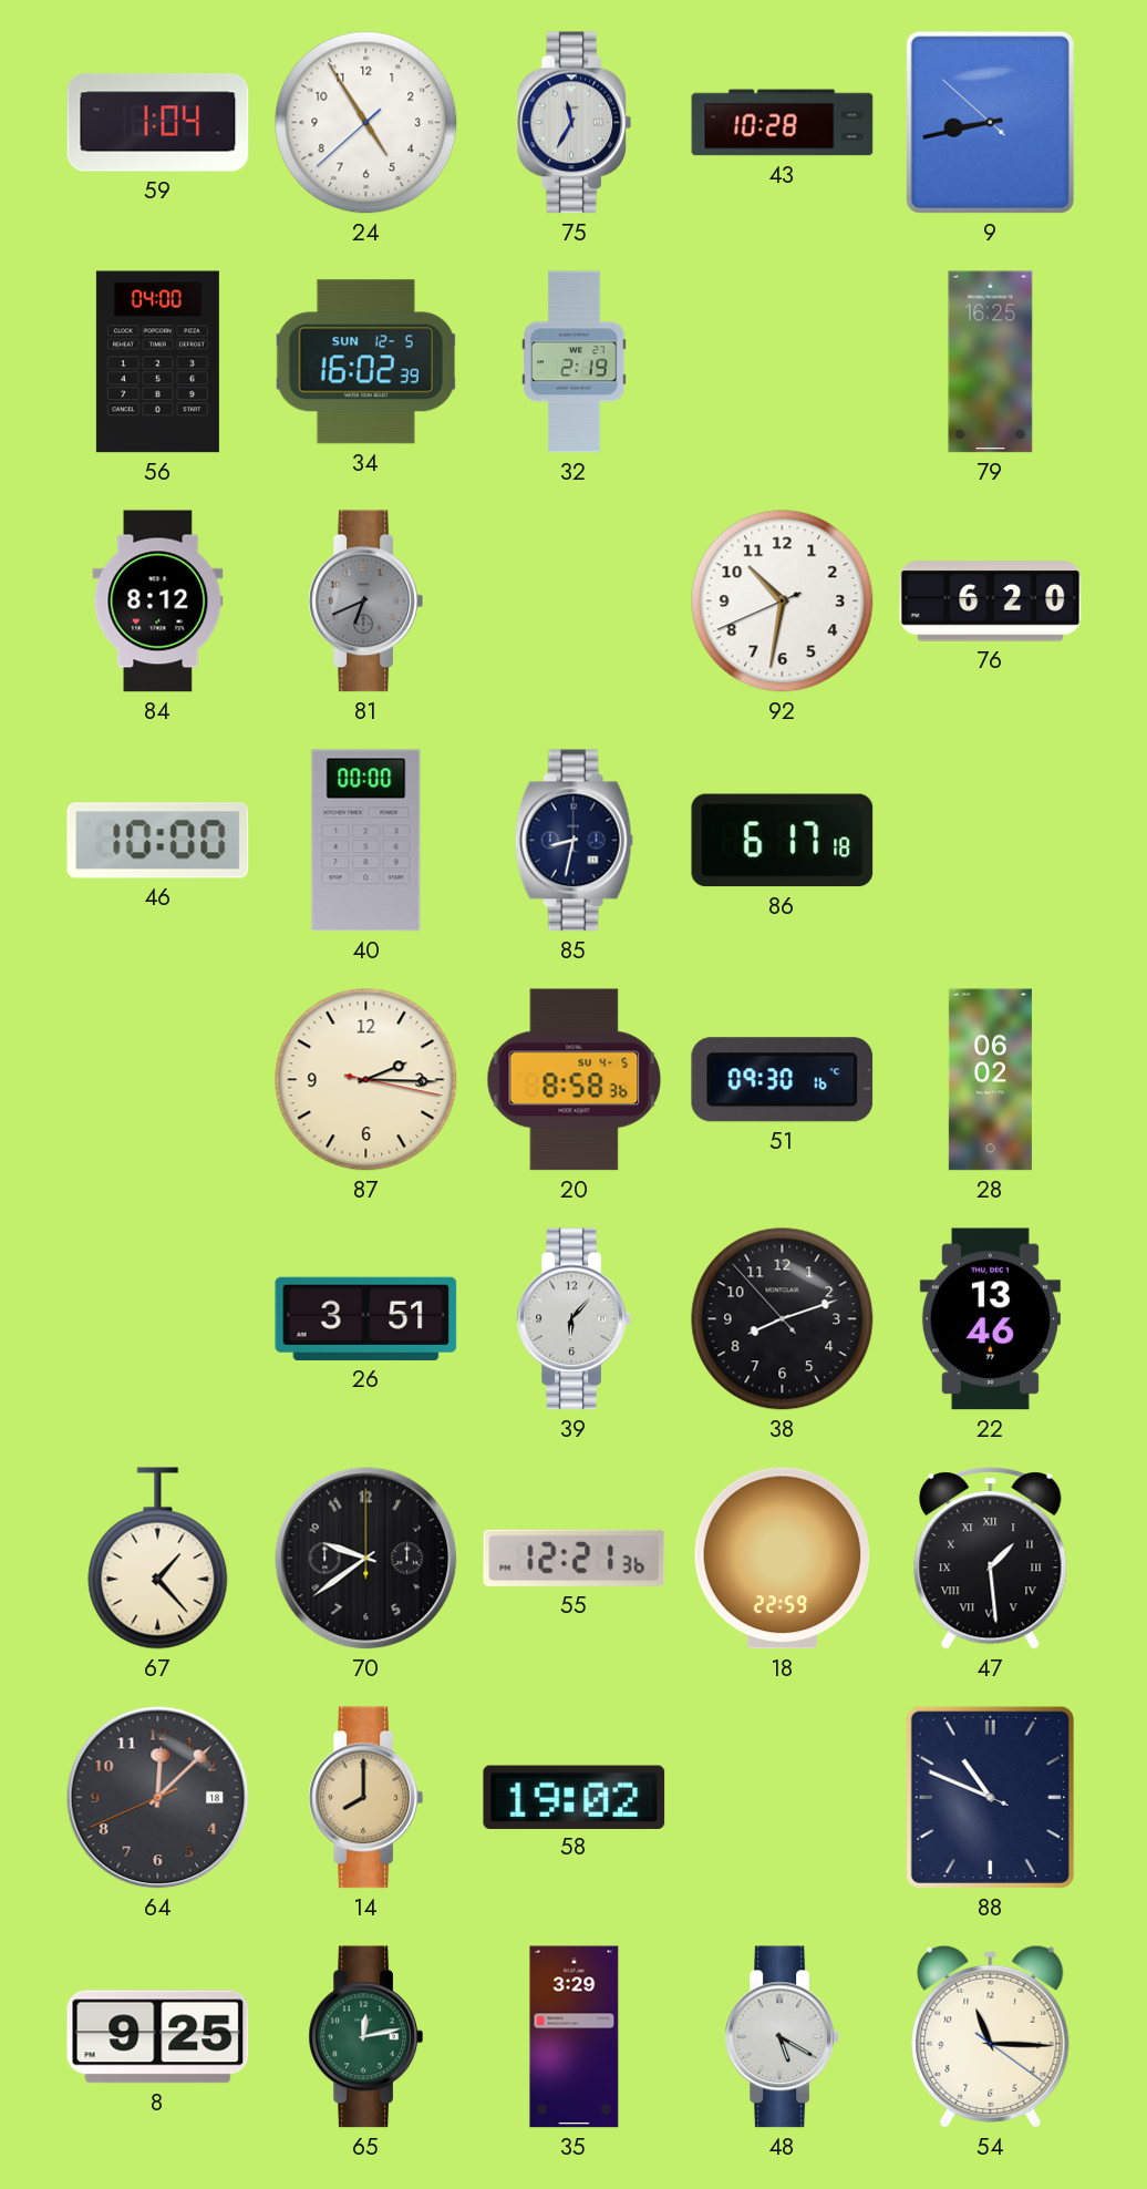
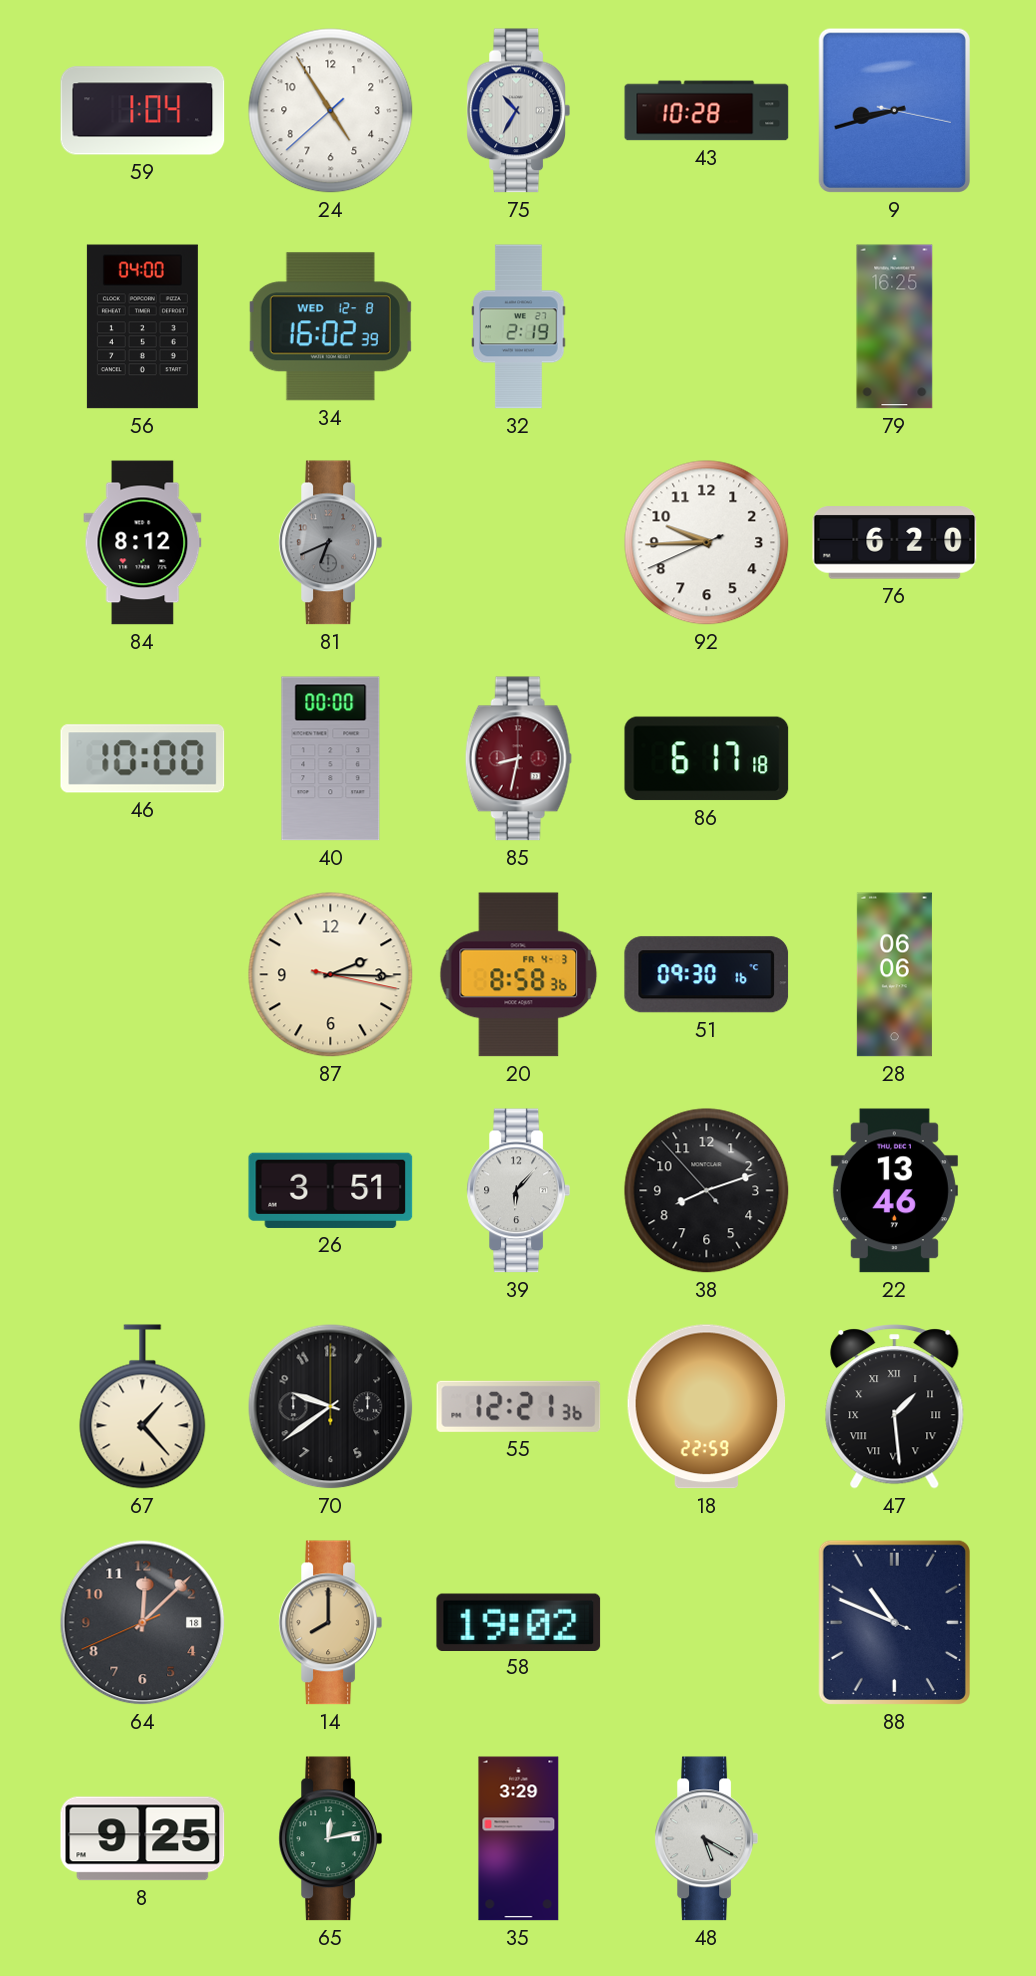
75: 11:35 -> 10:35
9: 8:42:52 -> 8:42:17
34 date: SUN 12-5 -> WED 12-8
92: 10:31 -> 9:44
85 dial: navy -> burgundy
20 date: SU 4-5 -> FR 4-3
28: 06:02 -> 06:06
54: 11:15 -> none
